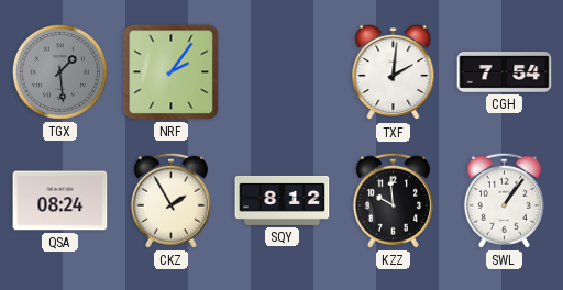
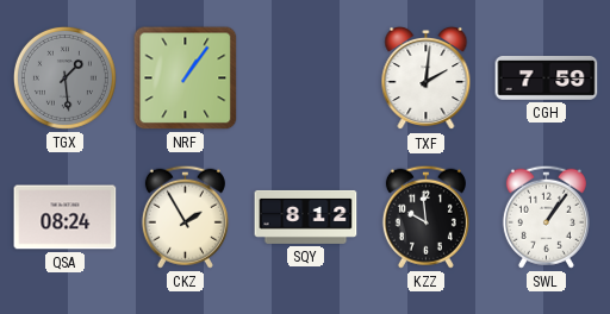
NRF: 2:06 -> 1:06
CGH: 7:54 -> 7:59
